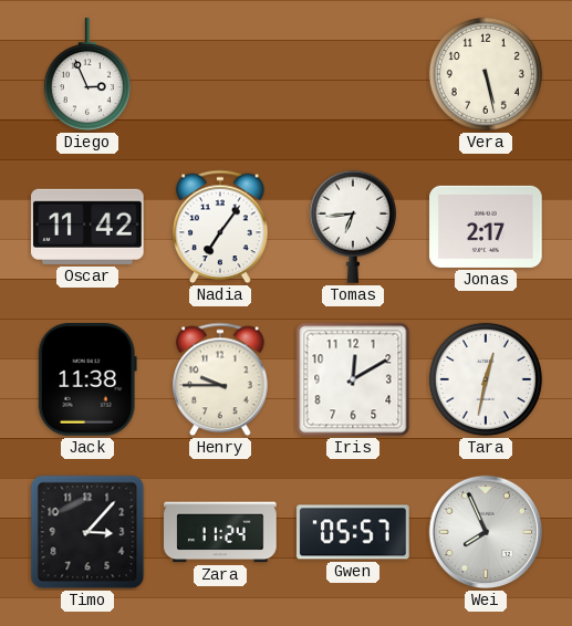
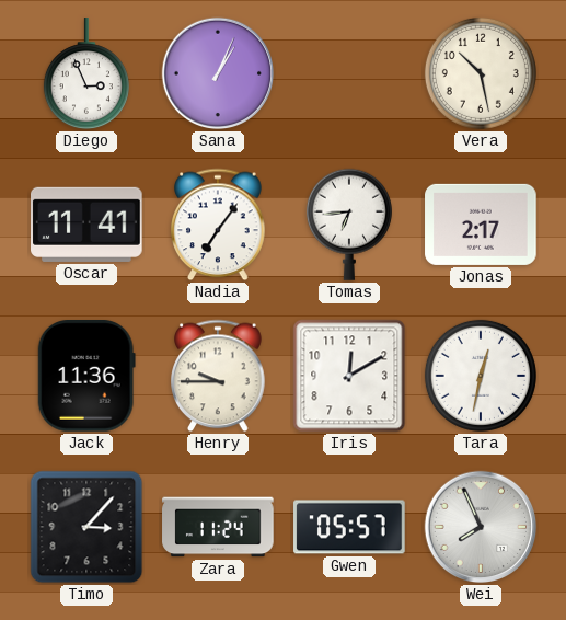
Sana: none -> 1:04
Vera: 5:28 -> 10:28
Oscar: 11:42 -> 11:41
Jack: 11:38 -> 11:36
